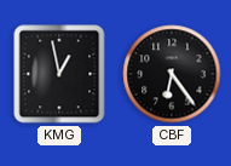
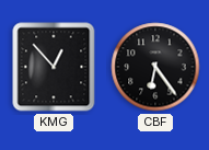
KMG: 12:58 -> 12:53
